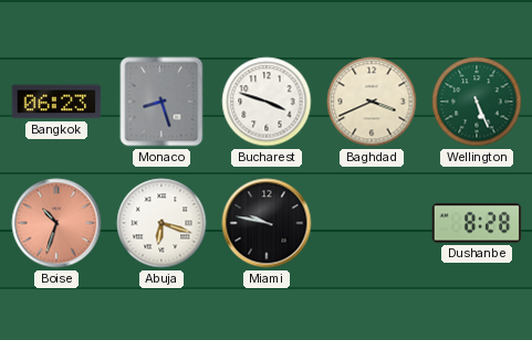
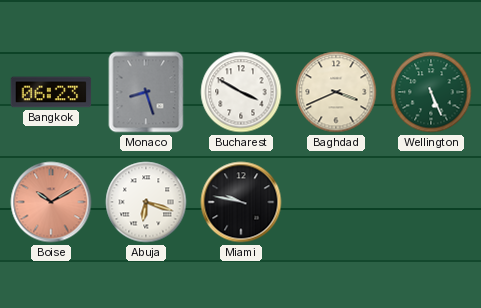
Bucharest: 3:48 -> 3:50
Boise: 10:33 -> 10:10
Dushanbe: 8:28 -> none
